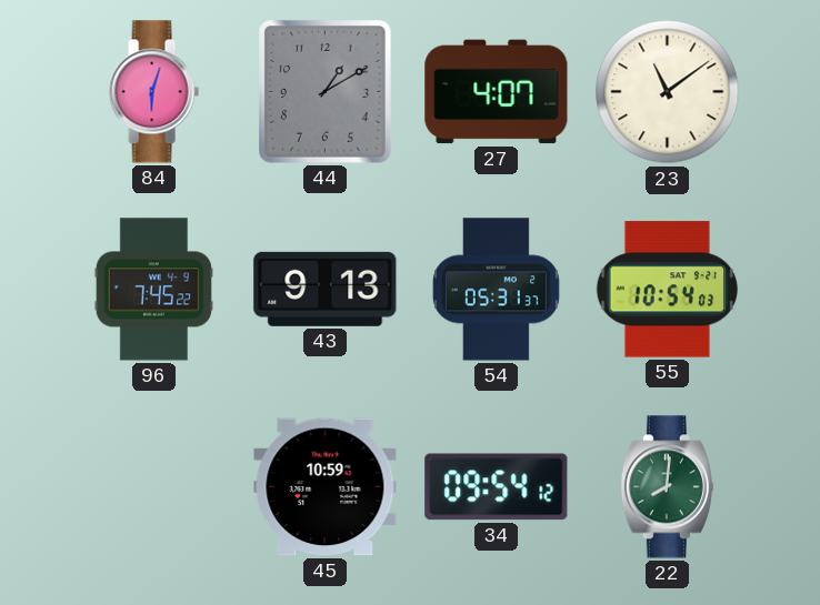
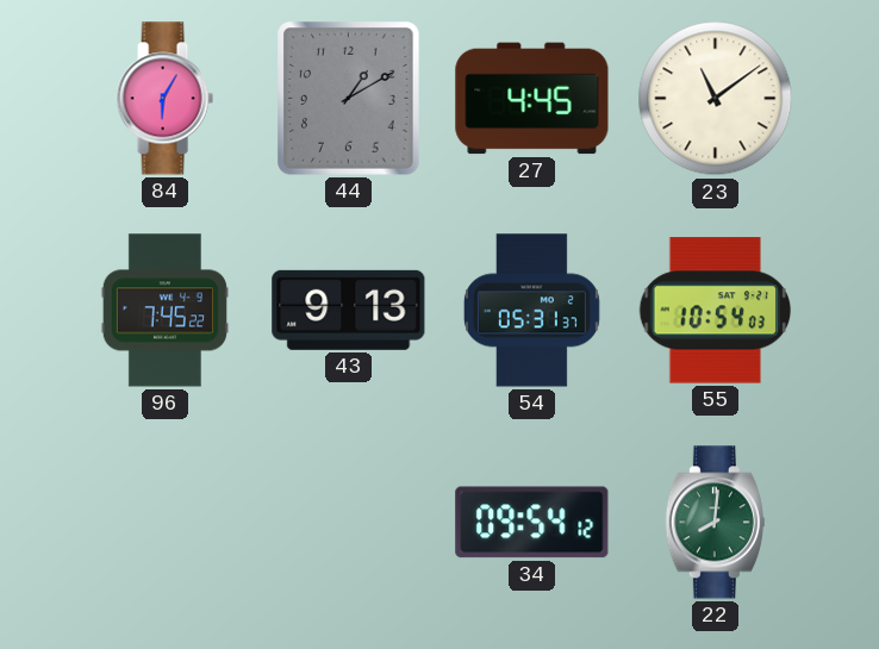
84: 6:03 -> 6:05
27: 4:07 -> 4:45
45: 10:59 -> none
